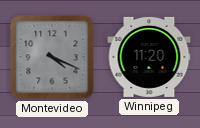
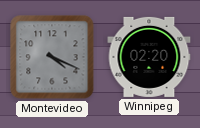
Winnipeg: 11:20 -> 02:20
